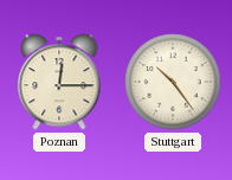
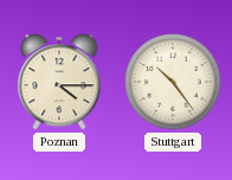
Poznan: 12:15 -> 4:15
